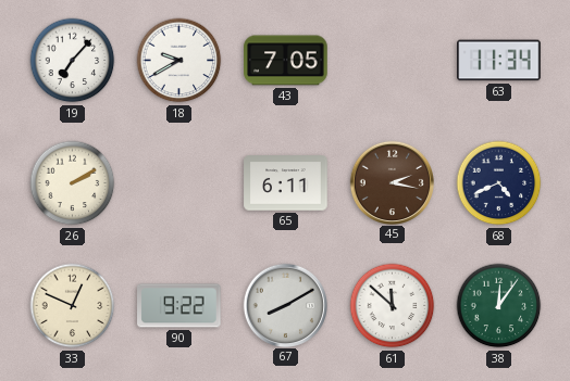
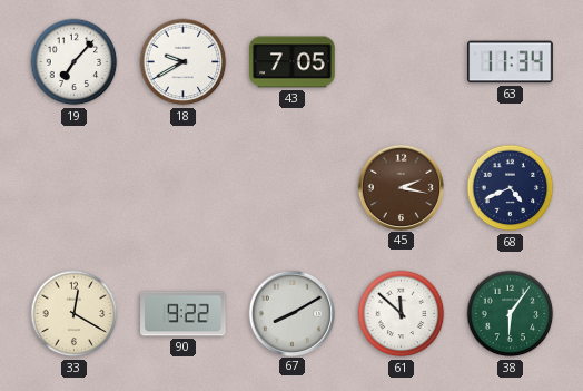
26: 2:10 -> none
65: 6:11 -> none
33: 12:49 -> 12:20
38: 12:06 -> 6:06
